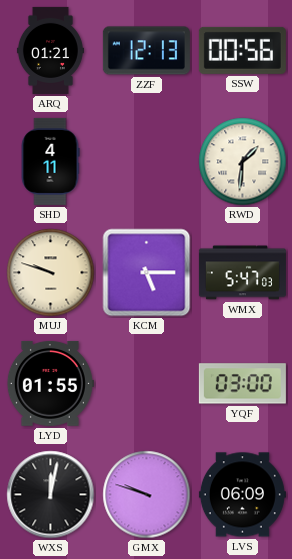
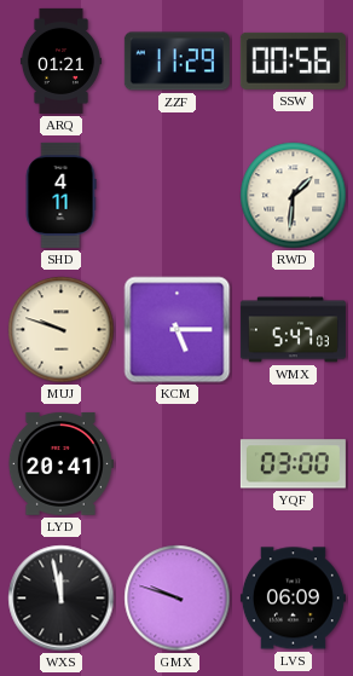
ZZF: 12:13 -> 11:29
LYD: 01:55 -> 20:41
WXS: 12:02 -> 11:58
